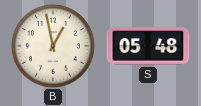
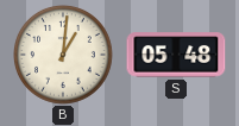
B: 12:58 -> 1:01
